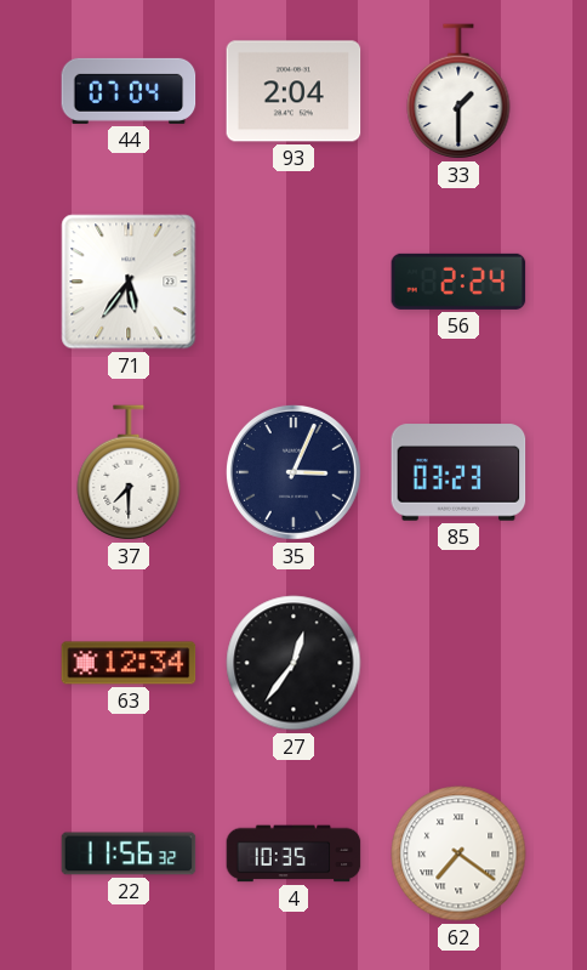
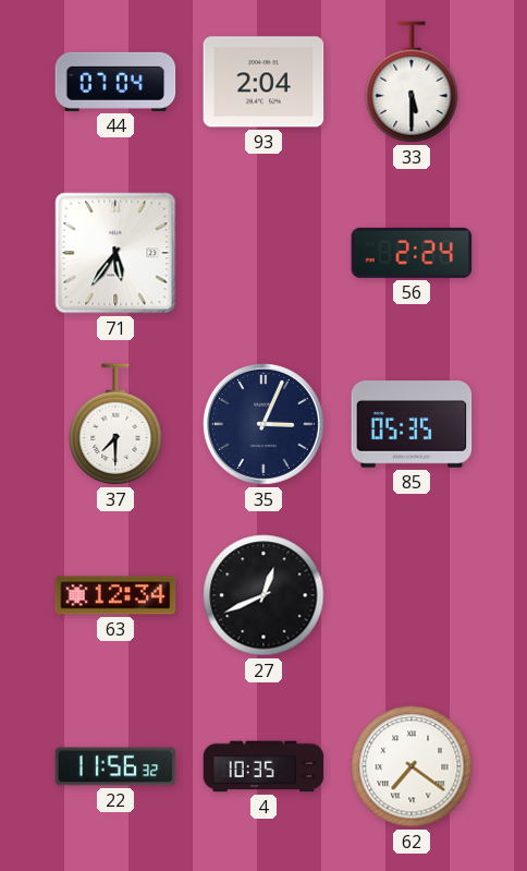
33: 1:30 -> 5:30
85: 03:23 -> 05:35
27: 12:36 -> 12:41
